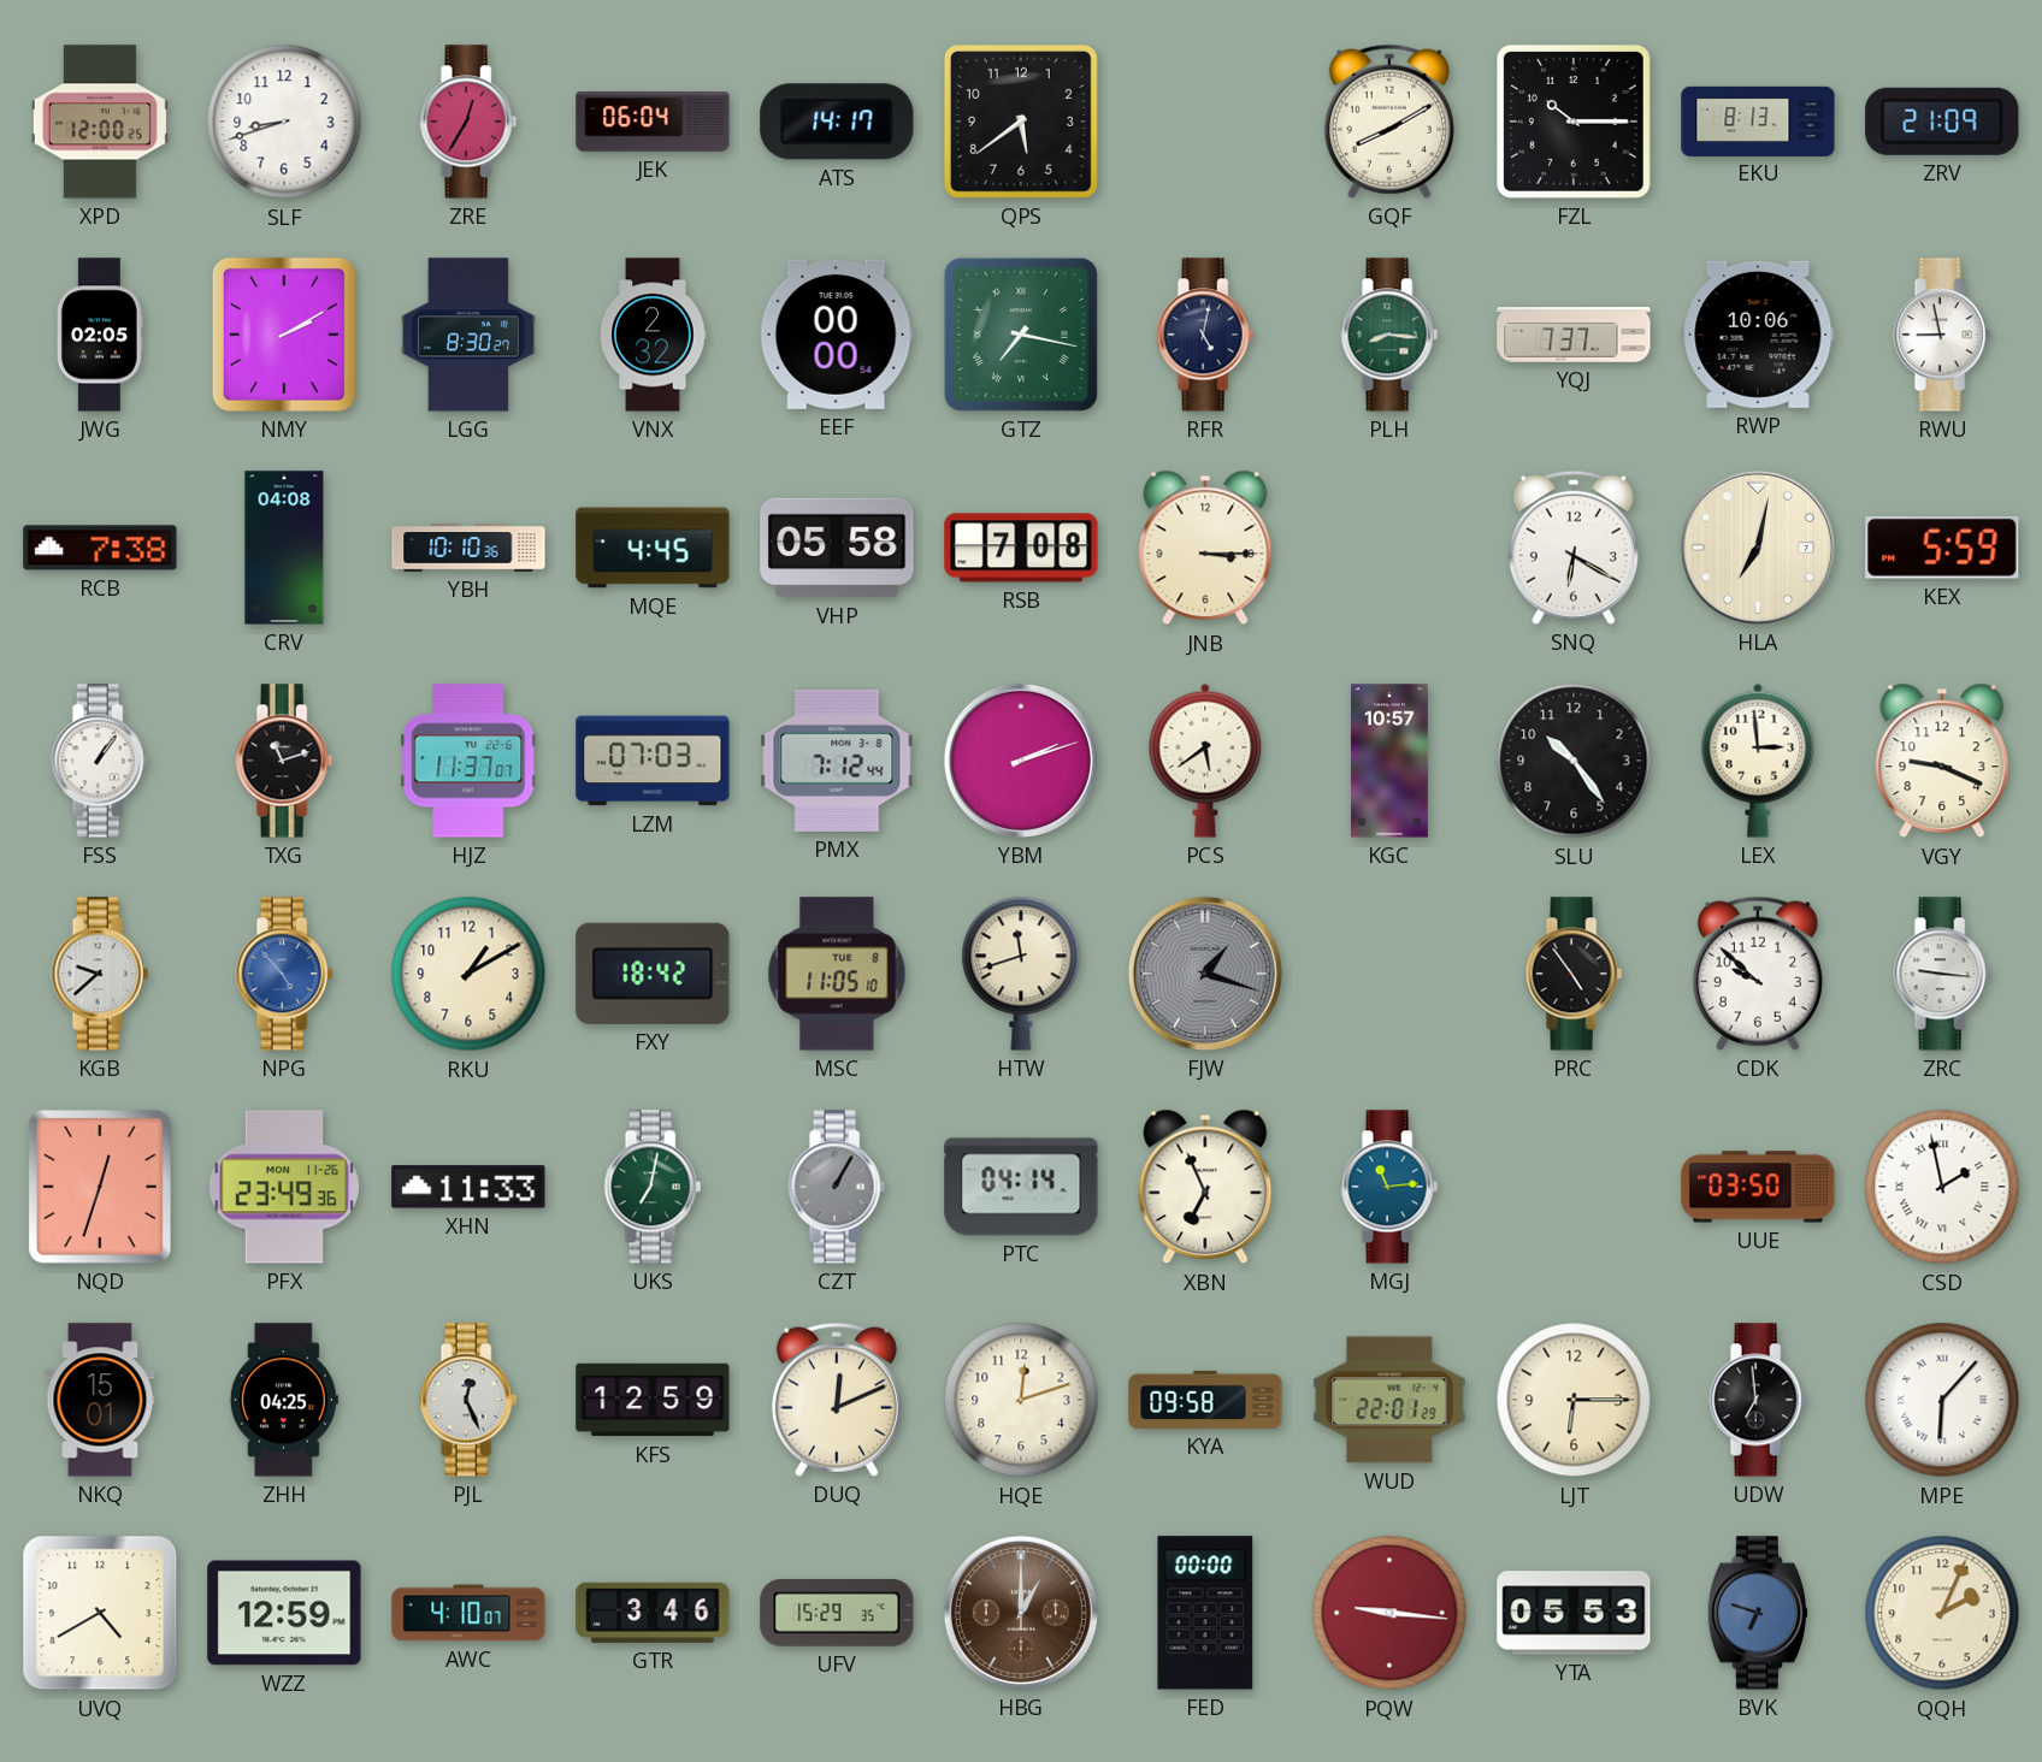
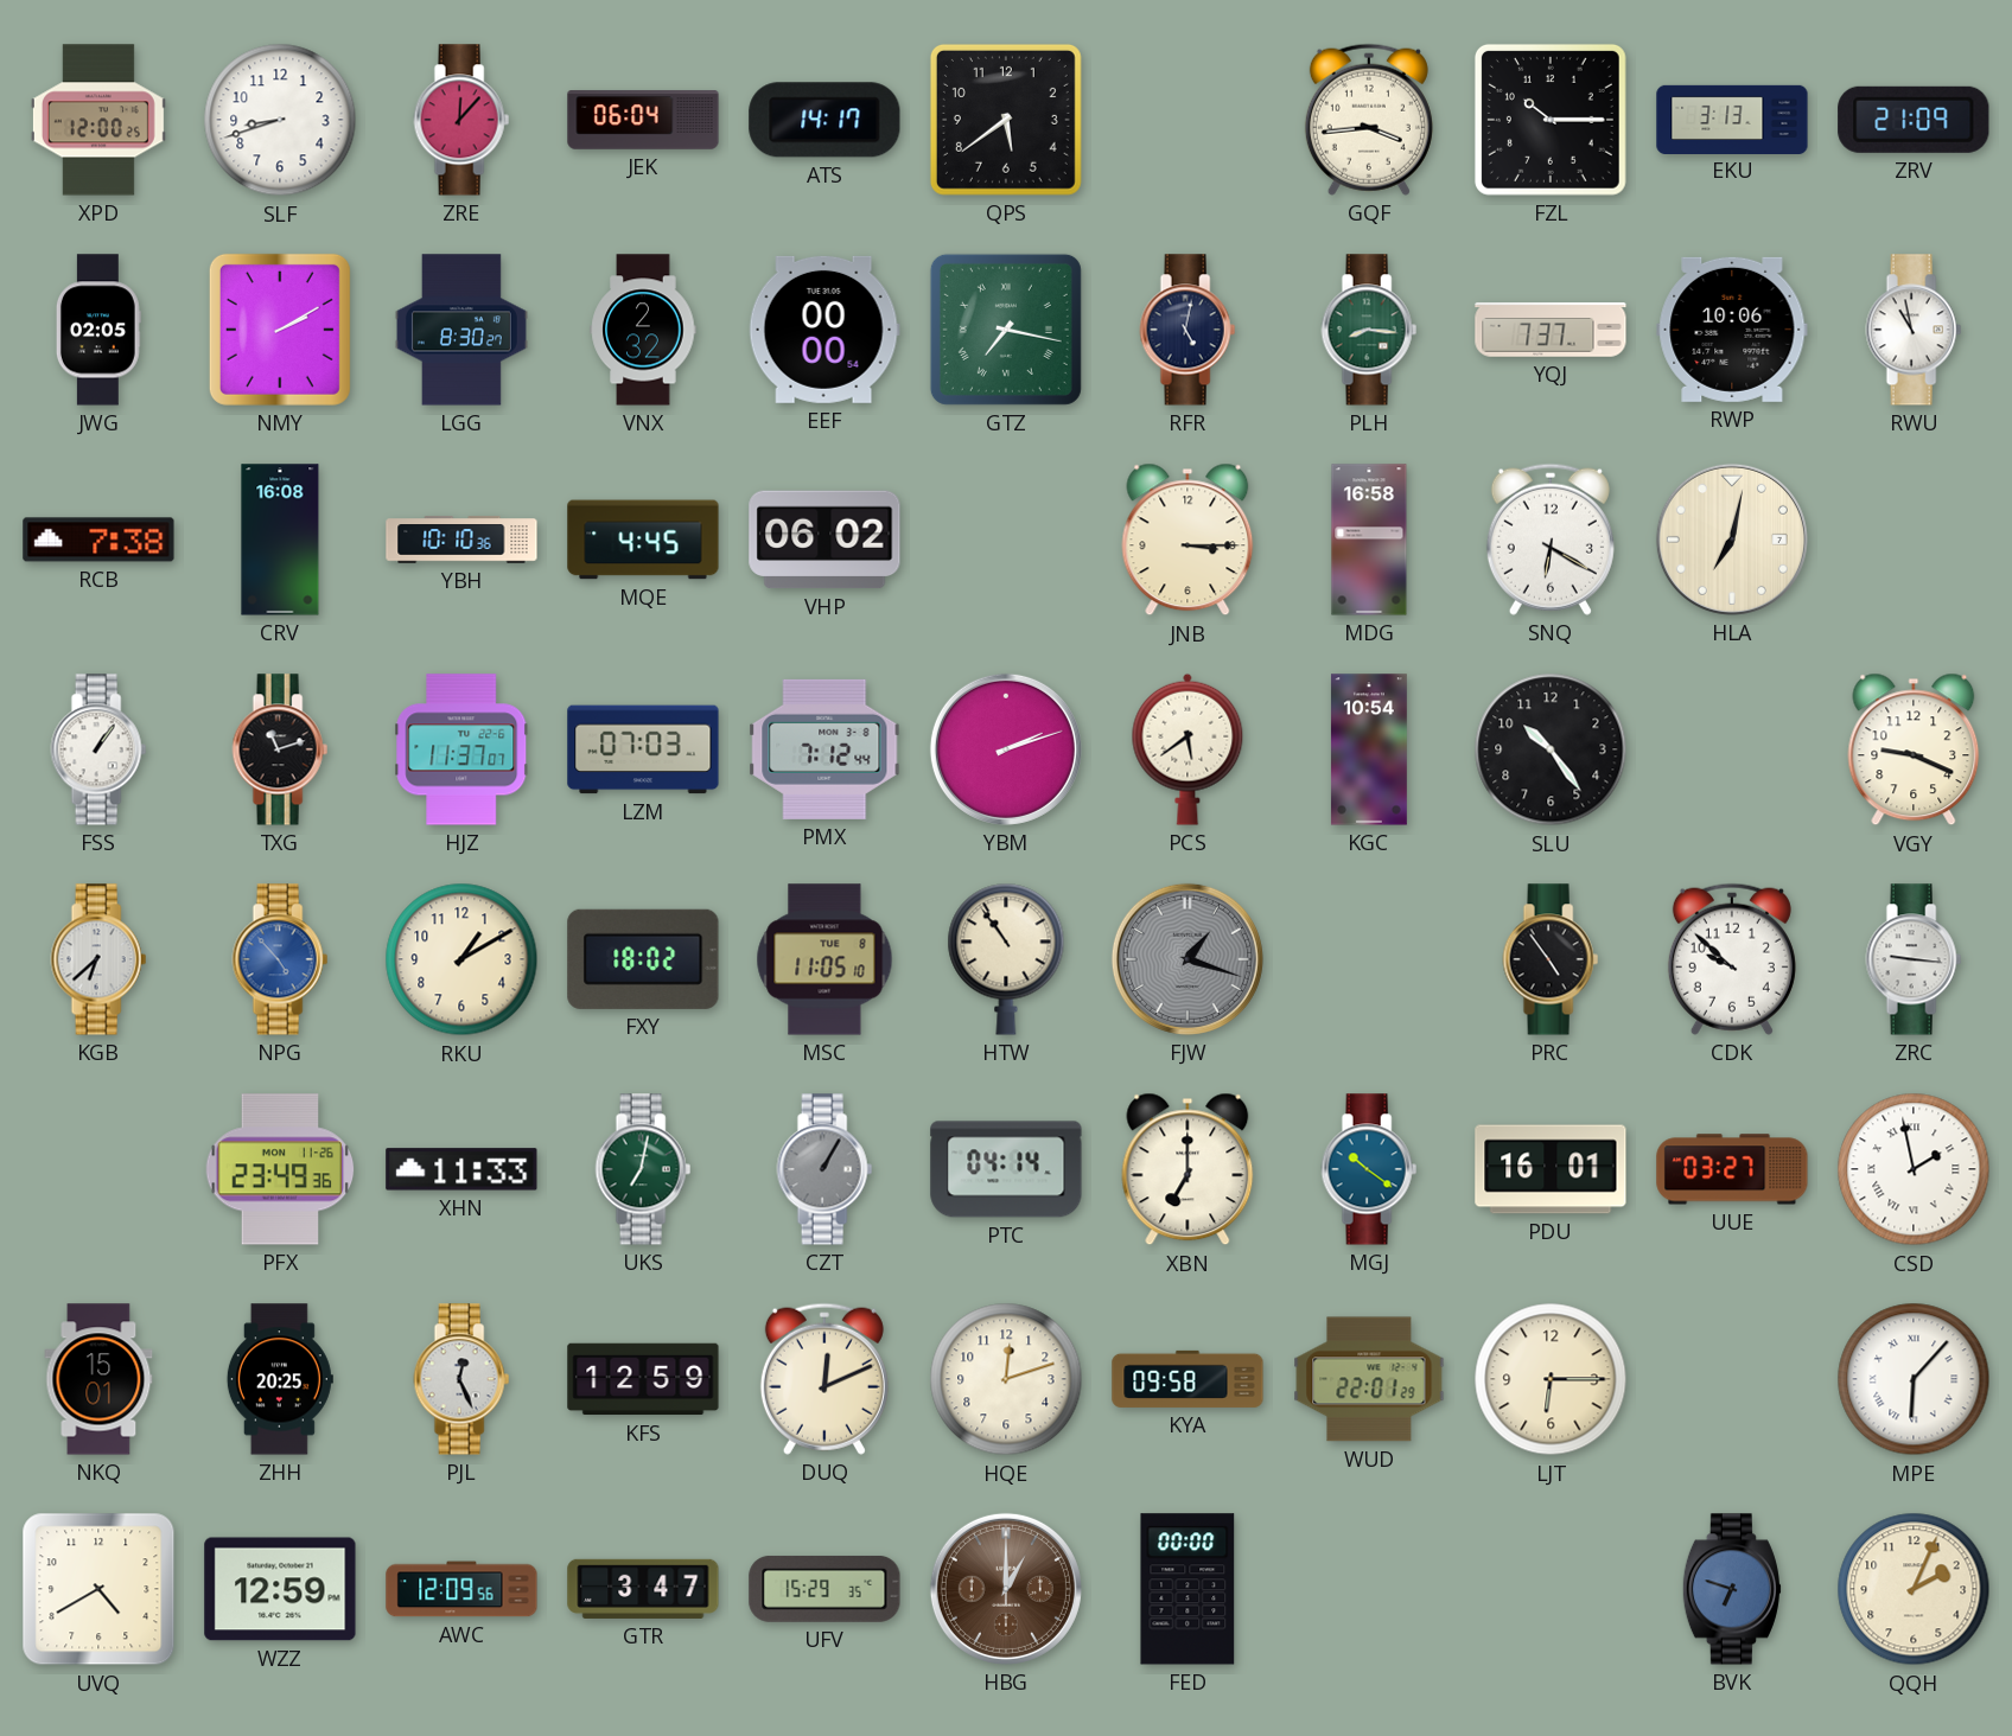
ZRE: 12:35 -> 12:07
GQF: 8:10 -> 3:44
EKU: 8:13 -> 3:13
RWU: 8:58 -> 10:58
CRV: 04:08 -> 16:08
VHP: 05:58 -> 06:02
RSB: 7:08 -> none
MDG: none -> 16:58
KEX: 5:59 -> none
KGC: 10:57 -> 10:54
LEX: 2:59 -> none
KGB: 9:38 -> 6:38
FXY: 18:42 -> 18:02
HTW: 11:42 -> 10:54
NQD: 12:33 -> none
XBN: 6:56 -> 7:00
MGJ: 11:14 -> 10:21
PDU: none -> 16:01
UUE: 03:50 -> 03:27
ZHH: 04:25 -> 20:25
UDW: 6:59 -> none
AWC: 4:10 -> 12:09
GTR: 3:46 -> 3:47
PQW: 9:16 -> none
YTA: 05:53 -> none
